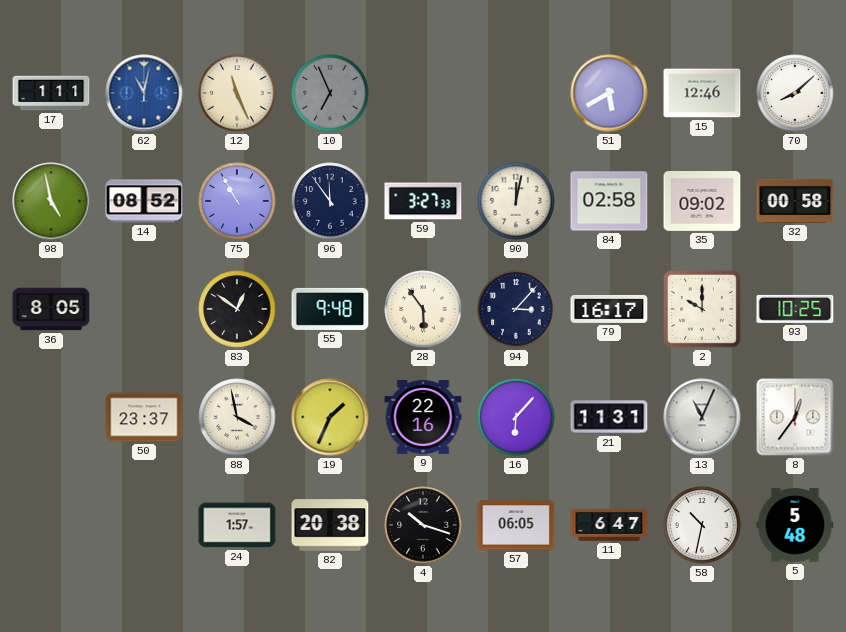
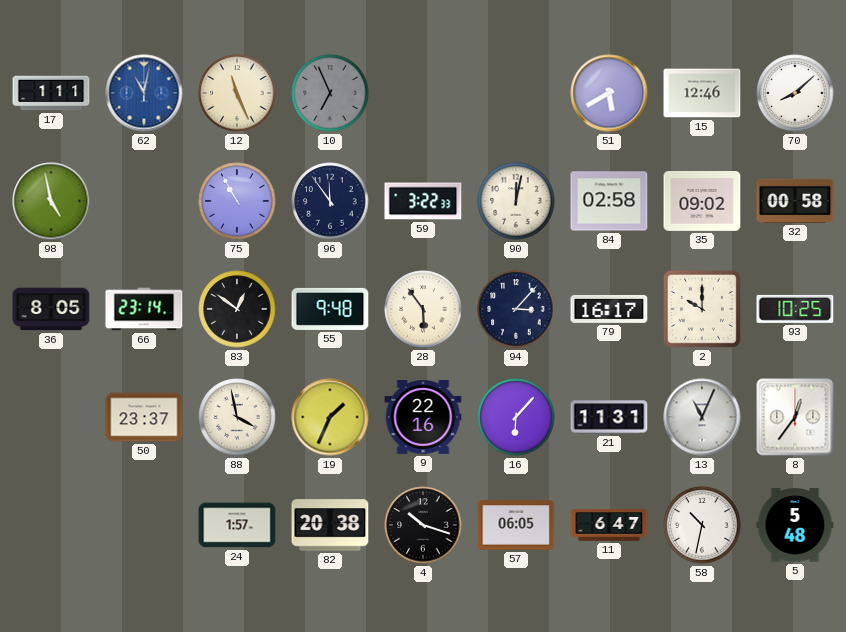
14: 08:52 -> none
59: 3:27 -> 3:22
66: none -> 23:14
